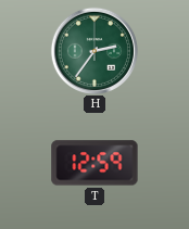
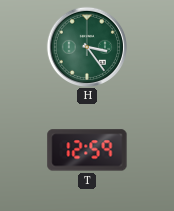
H: 2:36 -> 3:24
